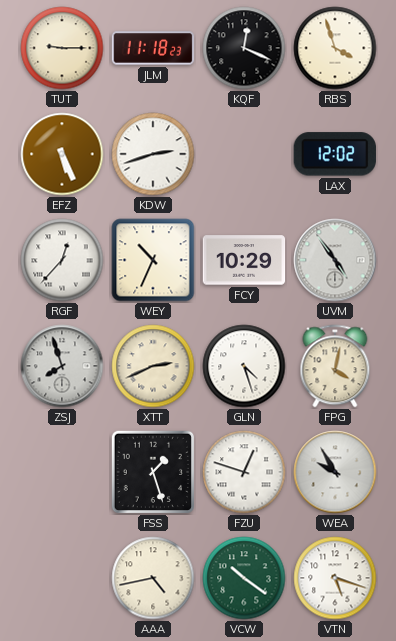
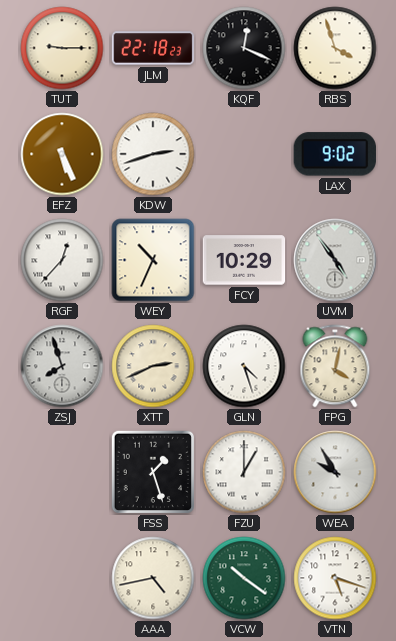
JLM: 11:18 -> 22:18
LAX: 12:02 -> 9:02
FZU: 12:48 -> 1:00
